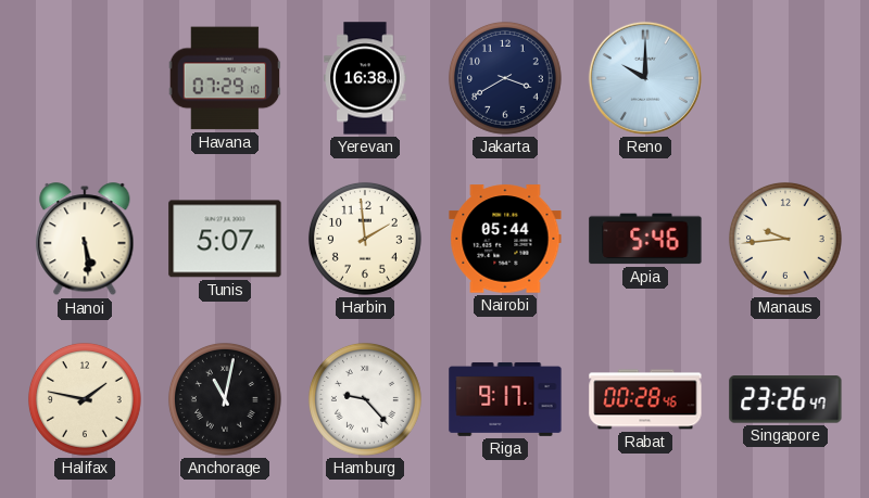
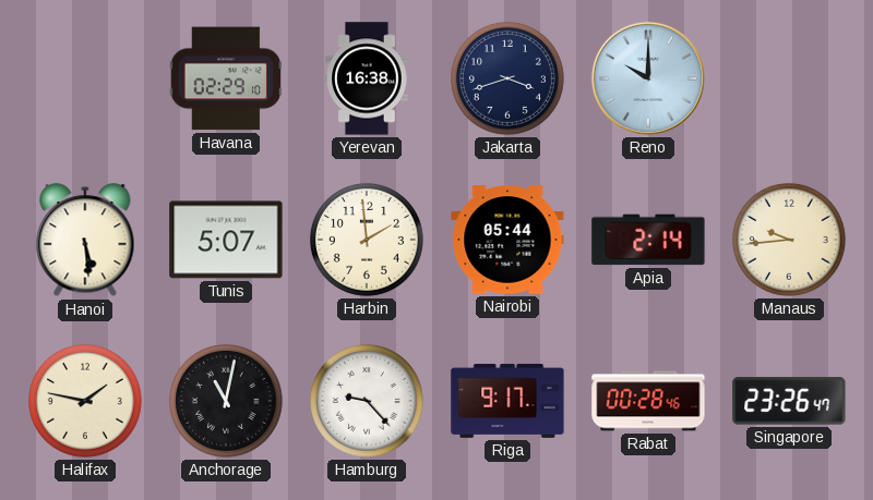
Havana: 07:29 -> 02:29
Jakarta: 3:40 -> 3:42
Apia: 5:46 -> 2:14
